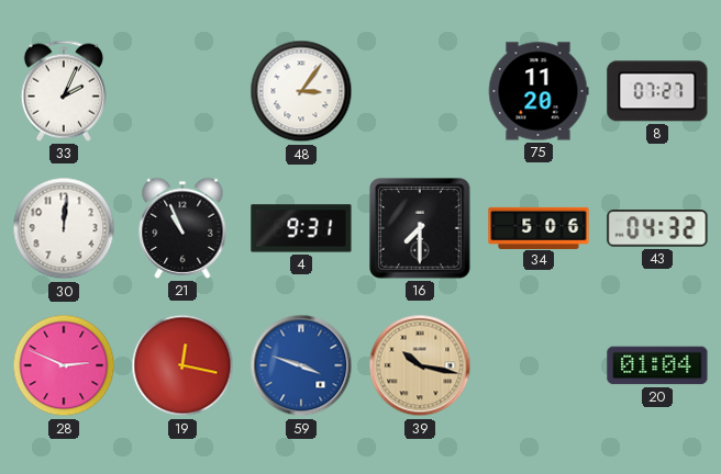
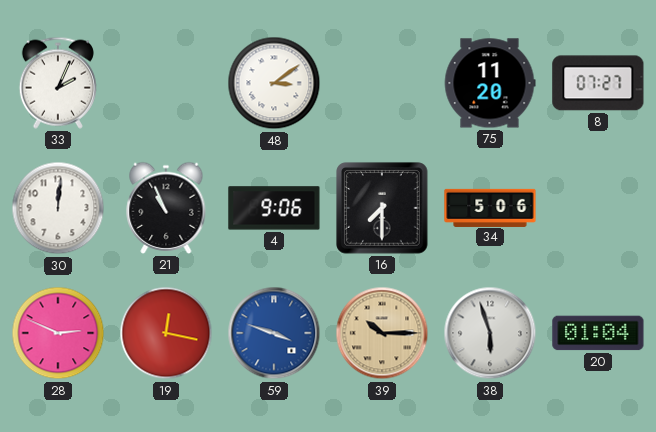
48: 3:06 -> 3:09
4: 9:31 -> 9:06
43: 04:32 -> none
39: 10:17 -> 10:15
38: none -> 5:57
